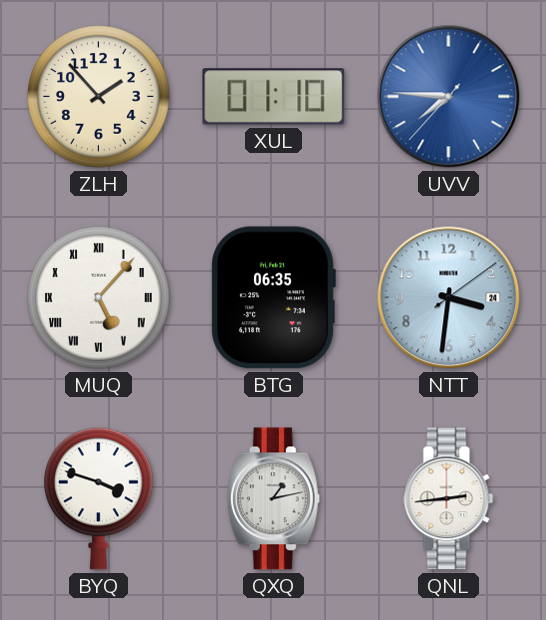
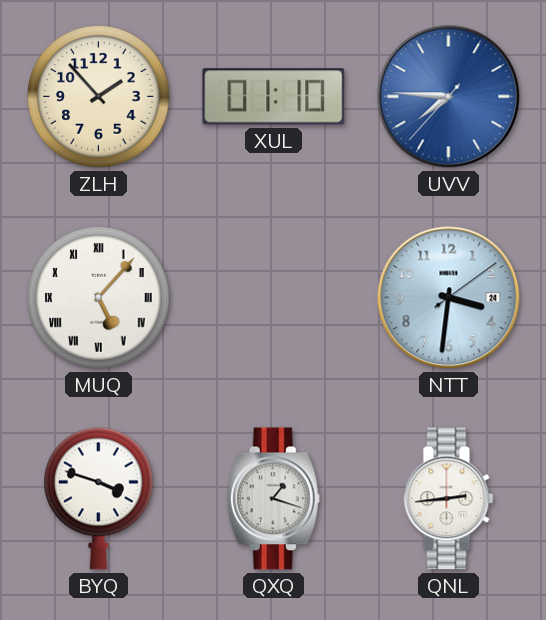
BTG: 06:35 -> none
QXQ: 1:13 -> 1:18
